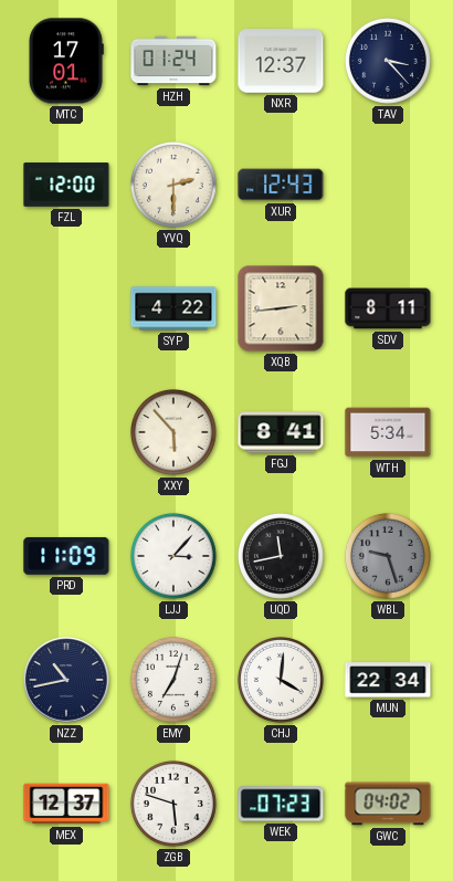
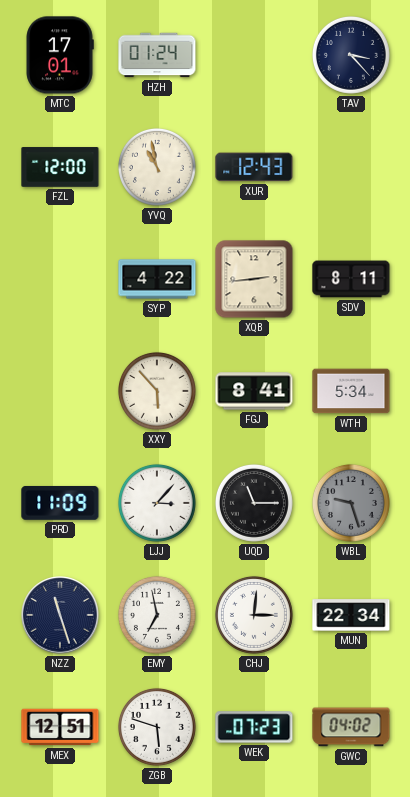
NXR: 12:37 -> none
YVQ: 2:30 -> 10:58
UQD: 11:43 -> 11:15
NZZ: 10:43 -> 11:27
EMY: 7:03 -> 6:58
CHJ: 4:01 -> 3:01
MEX: 12:37 -> 12:51
